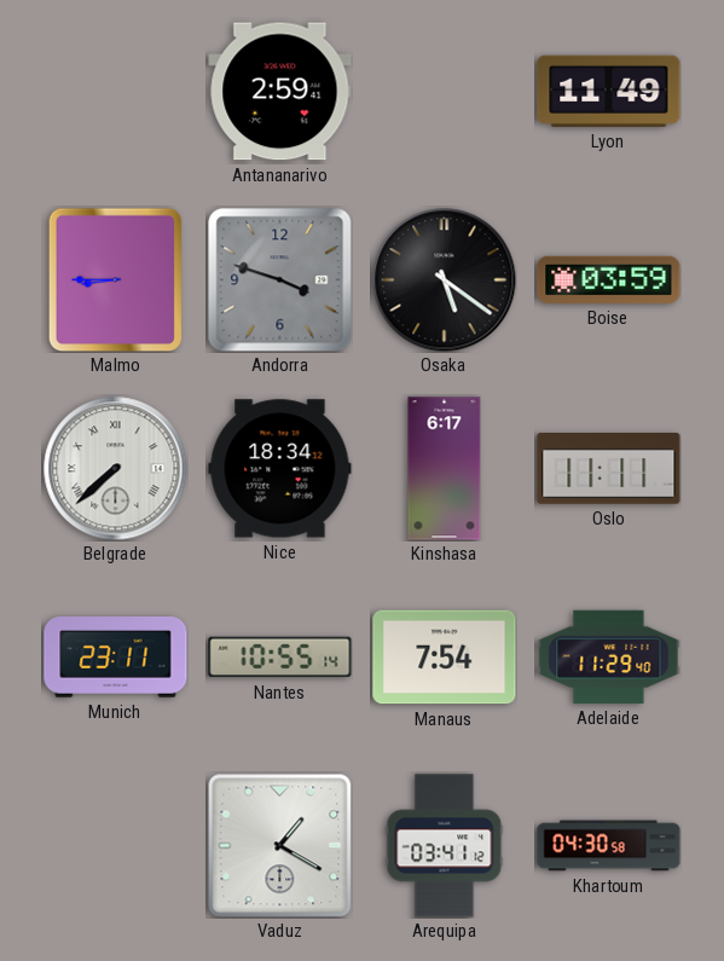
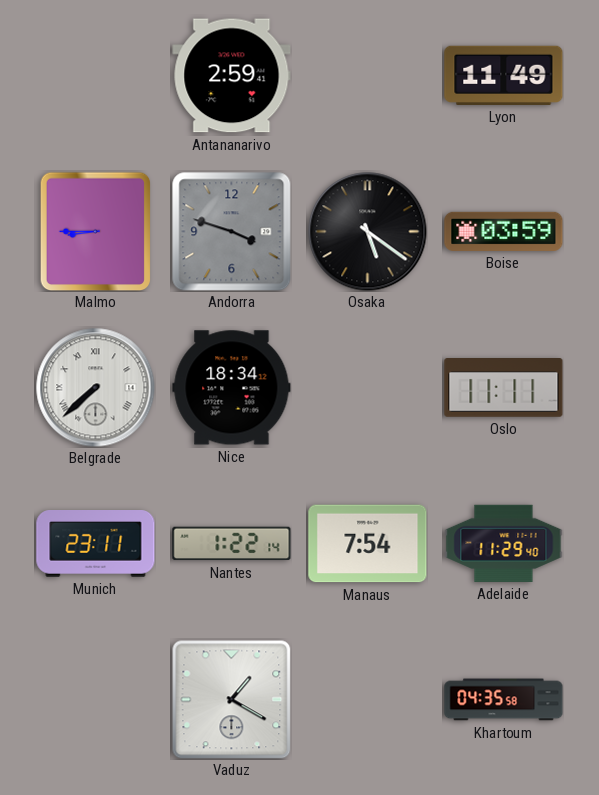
Kinshasa: 6:17 -> none
Nantes: 10:55 -> 1:22
Arequipa: 03:41 -> none
Khartoum: 04:30 -> 04:35
